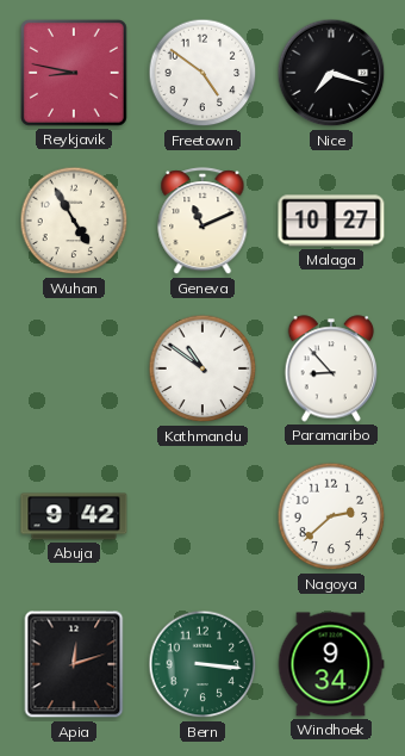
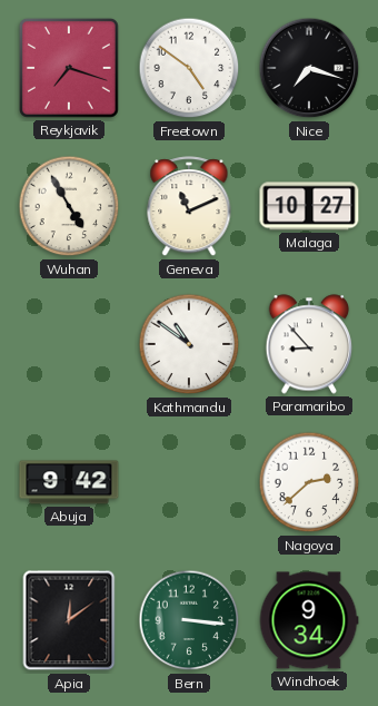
Reykjavik: 8:47 -> 7:18
Apia: 12:12 -> 12:09
